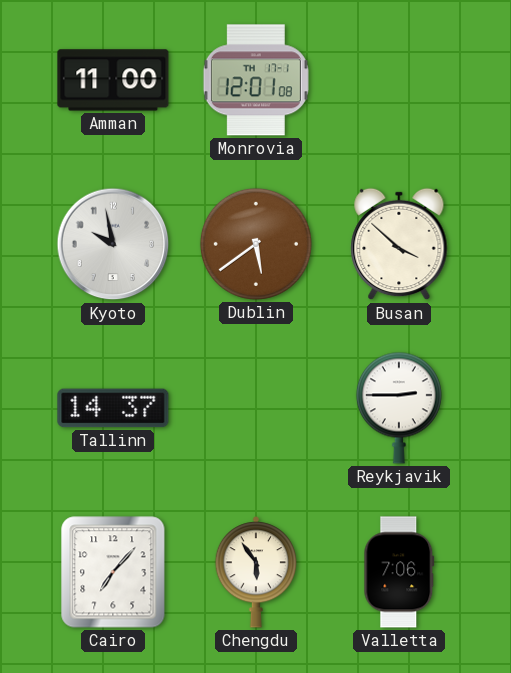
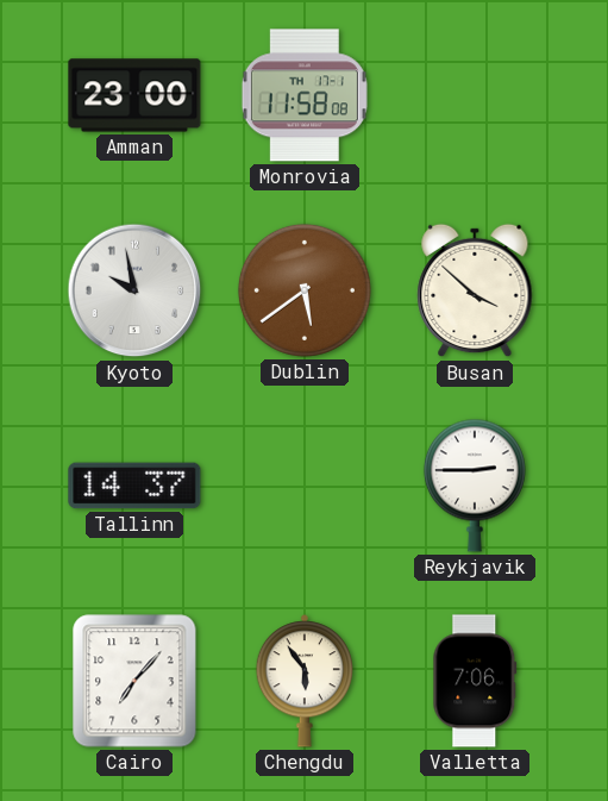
Amman: 11:00 -> 23:00
Monrovia: 12:01 -> 11:58
